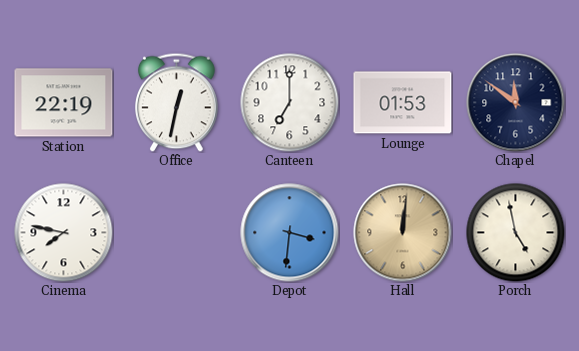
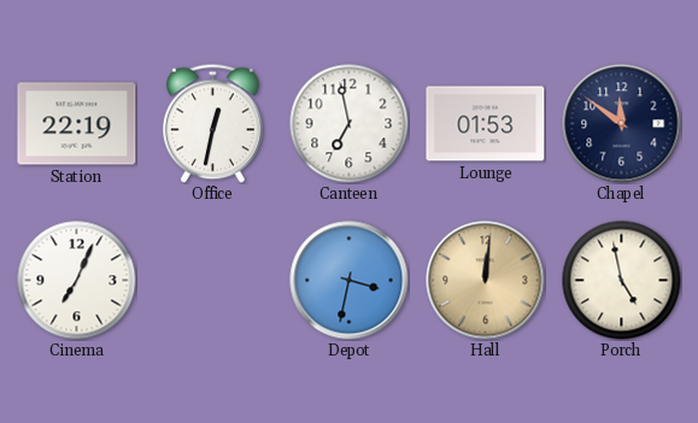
Canteen: 7:00 -> 6:58
Cinema: 7:47 -> 7:04
Depot: 3:31 -> 3:32
